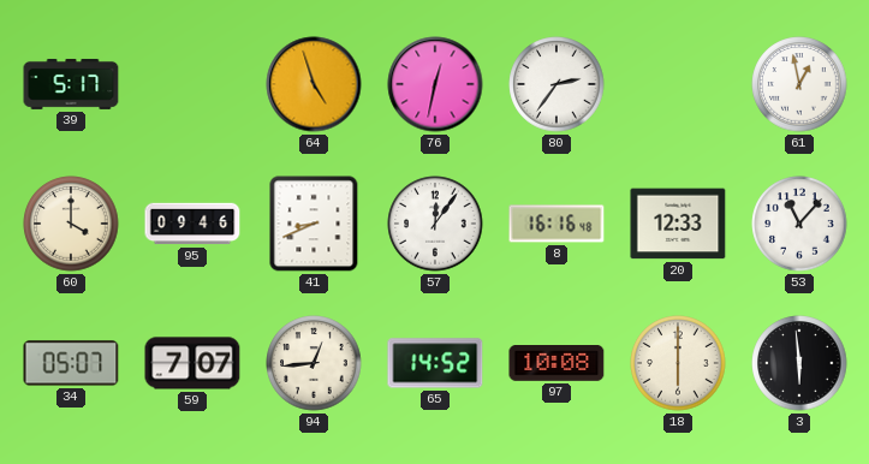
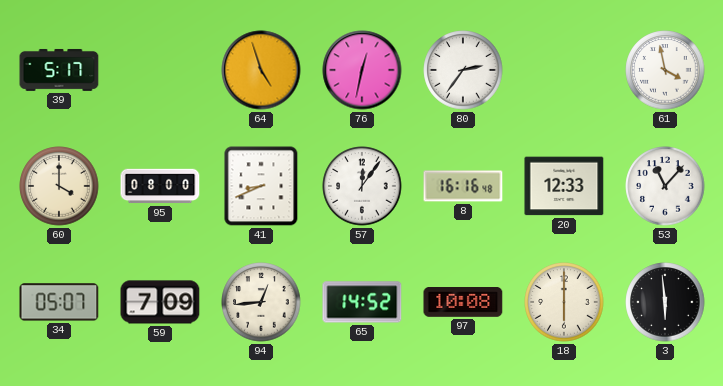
61: 12:58 -> 3:58
95: 09:46 -> 08:00
59: 7:07 -> 7:09
